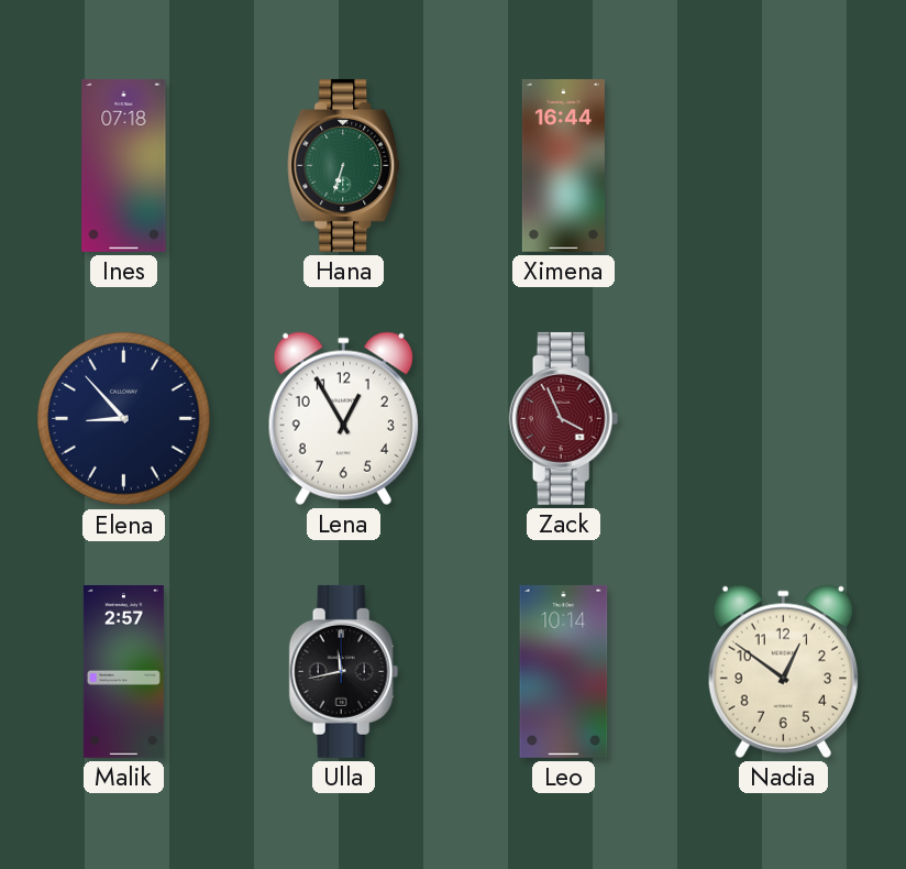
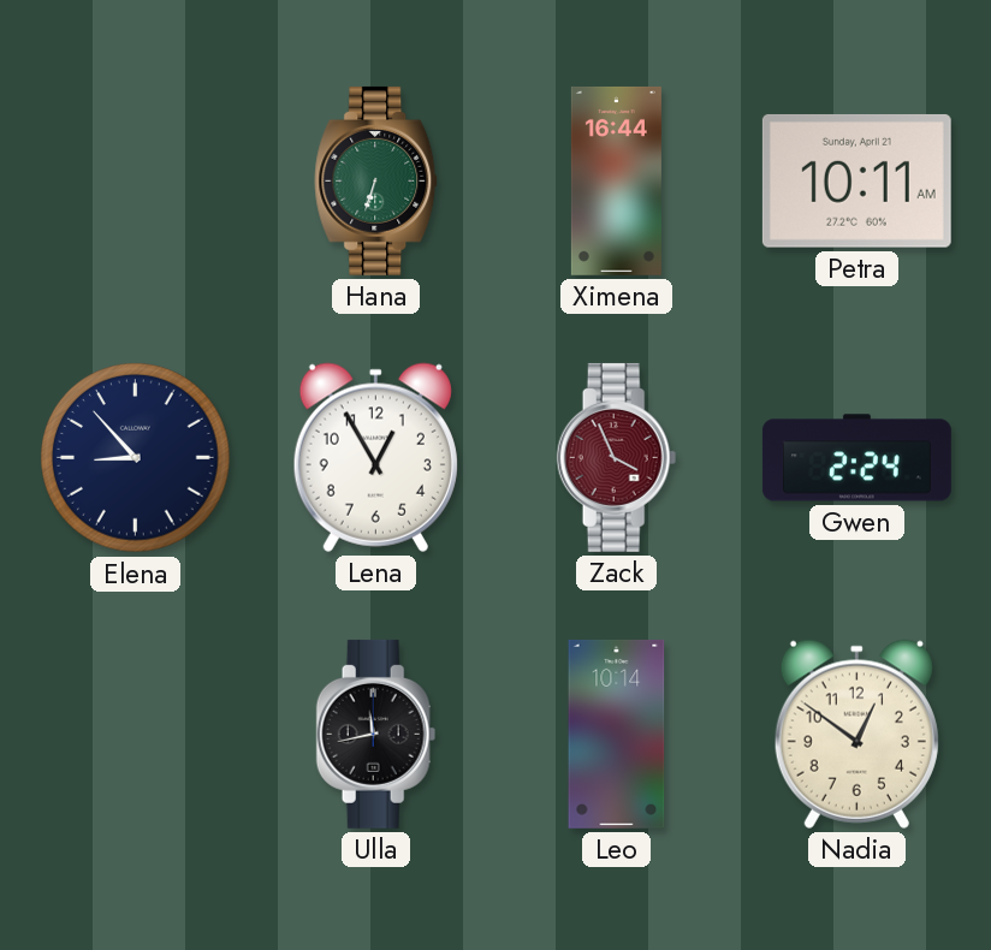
Ines: 07:18 -> none
Petra: none -> 10:11
Gwen: none -> 2:24
Malik: 2:57 -> none
